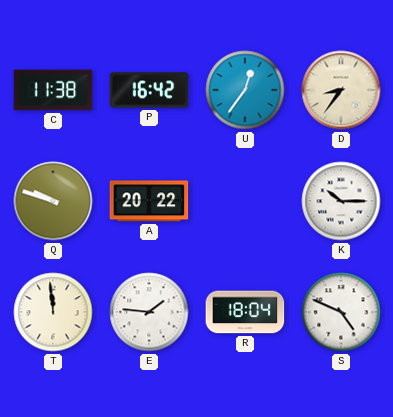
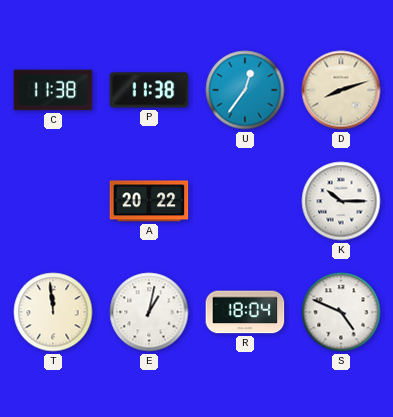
P: 16:42 -> 11:38
D: 8:36 -> 8:12
Q: 9:48 -> none
E: 1:46 -> 1:02
